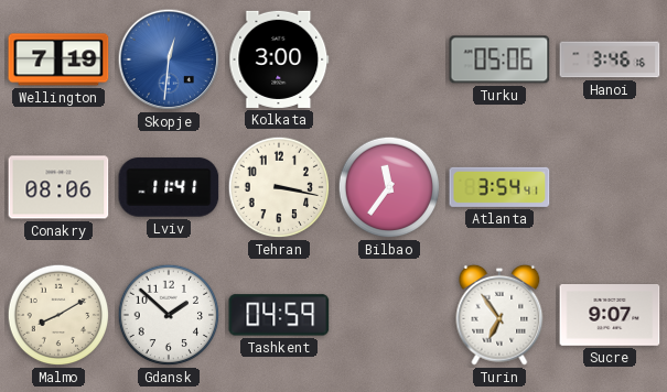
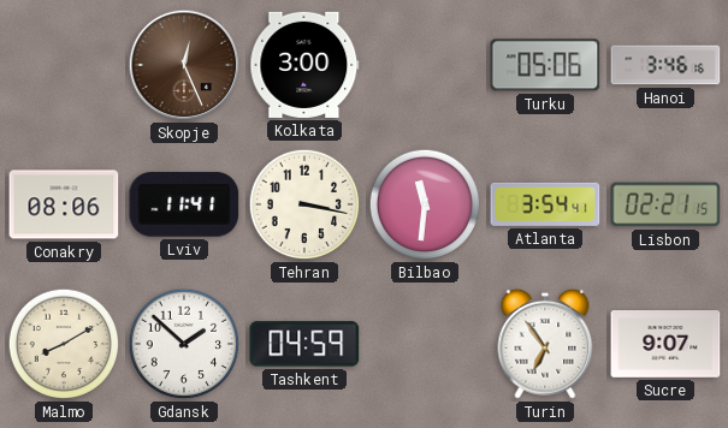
Wellington: 7:19 -> none
Skopje: 12:31 -> 12:26
Skopje dial: blue -> brown
Bilbao: 11:36 -> 11:31
Lisbon: none -> 02:21
